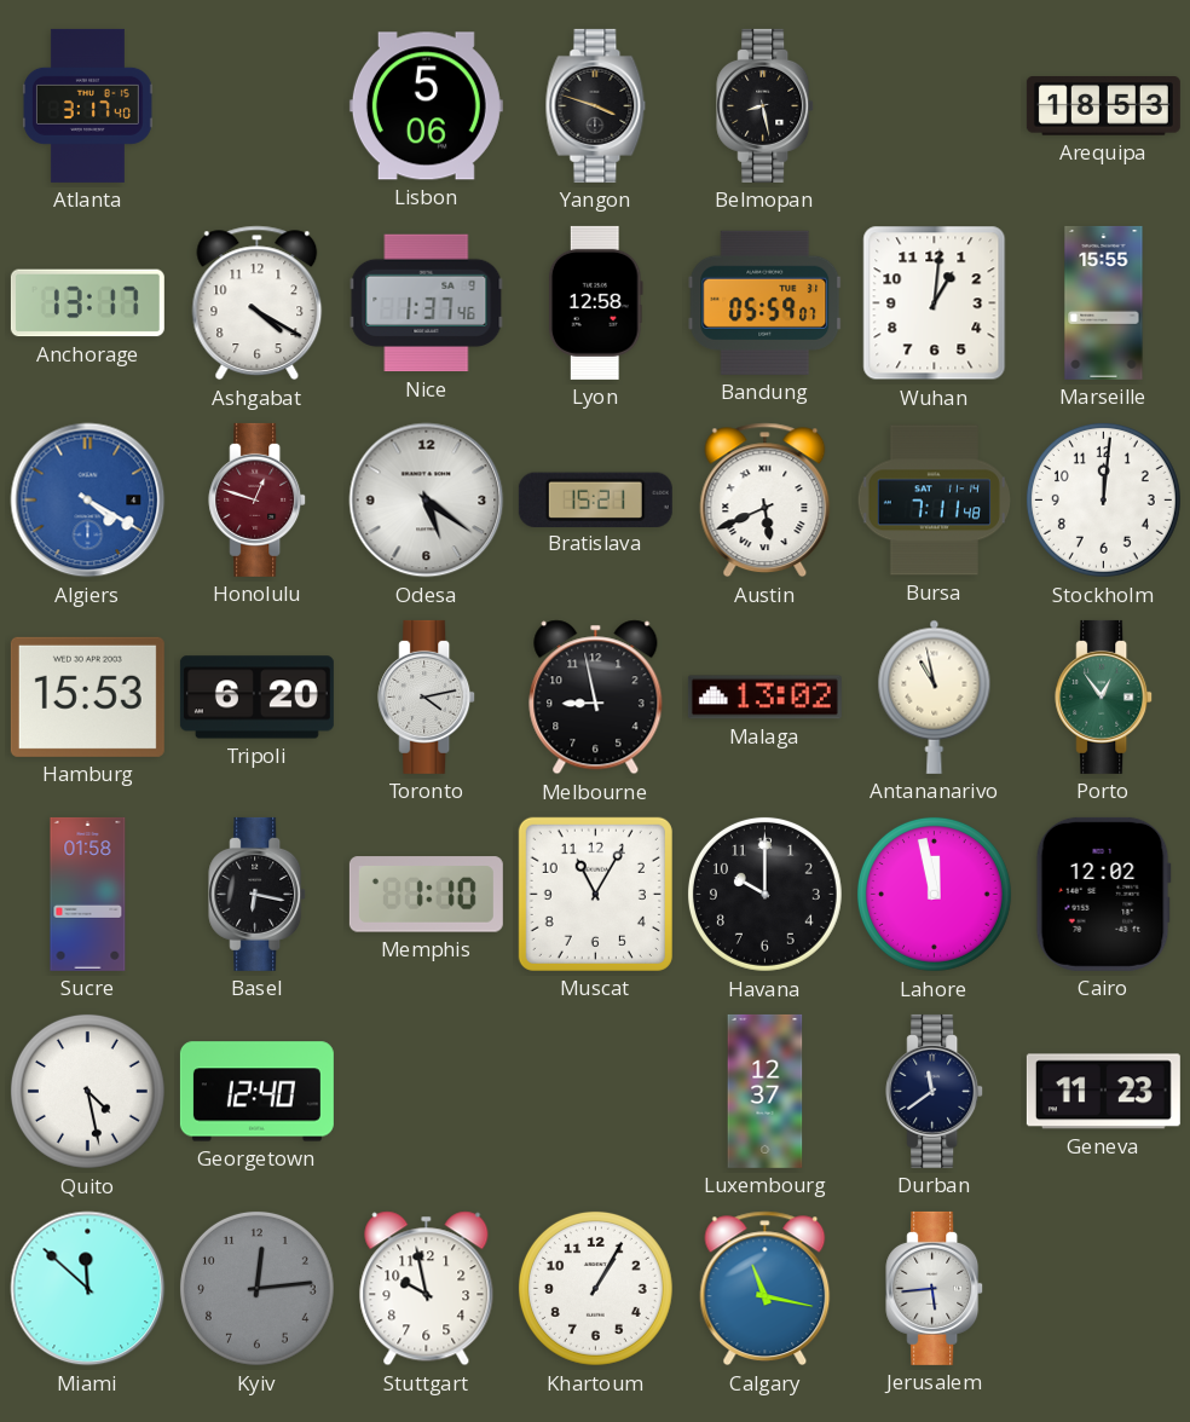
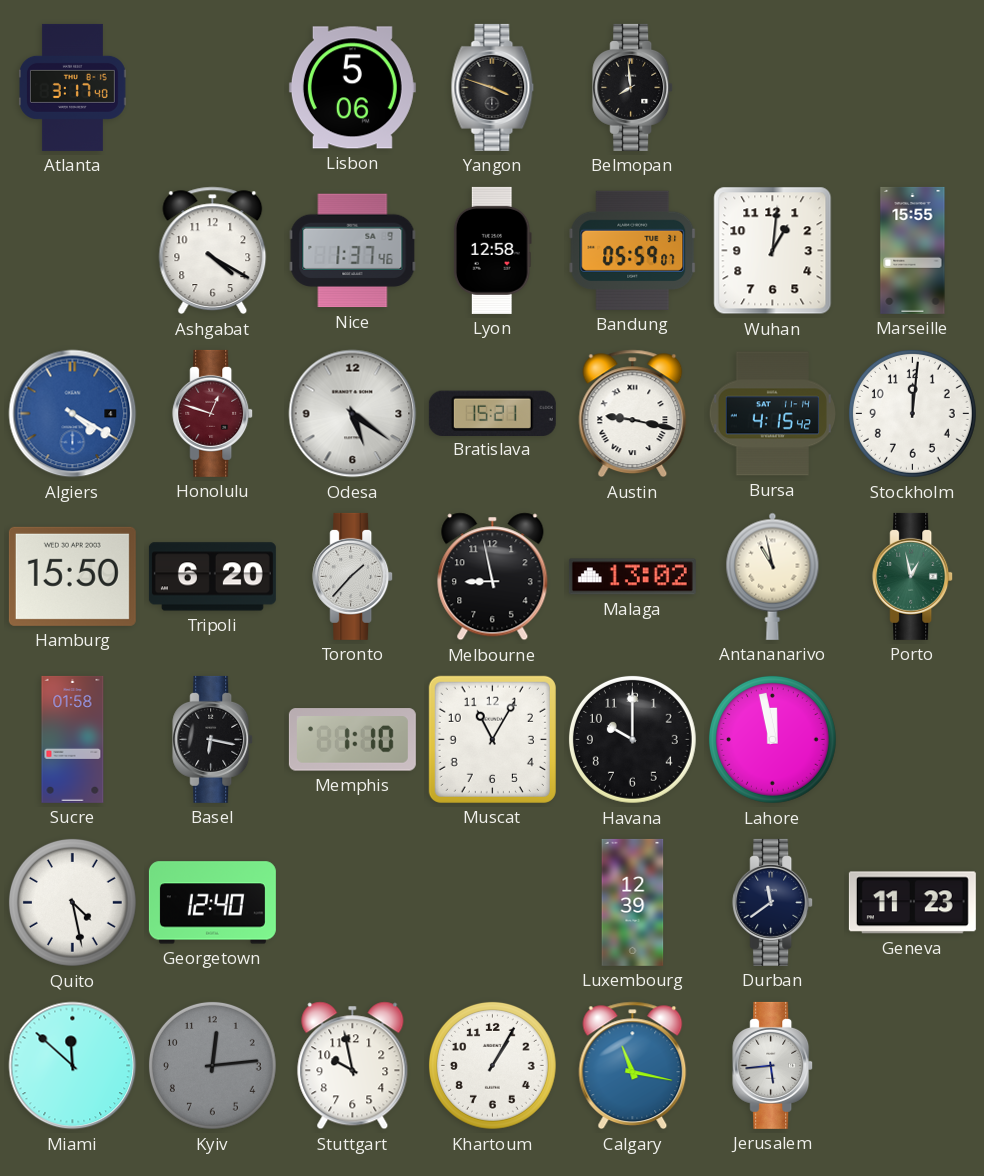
Belmopan: 8:28 -> 7:59
Arequipa: 18:53 -> none
Anchorage: 13:17 -> none
Austin: 5:41 -> 9:17
Bursa: 7:11 -> 4:15
Hamburg: 15:53 -> 15:50
Toronto: 4:13 -> 1:37
Porto: 12:54 -> 12:58
Cairo: 12:02 -> none
Luxembourg: 12:37 -> 12:39
